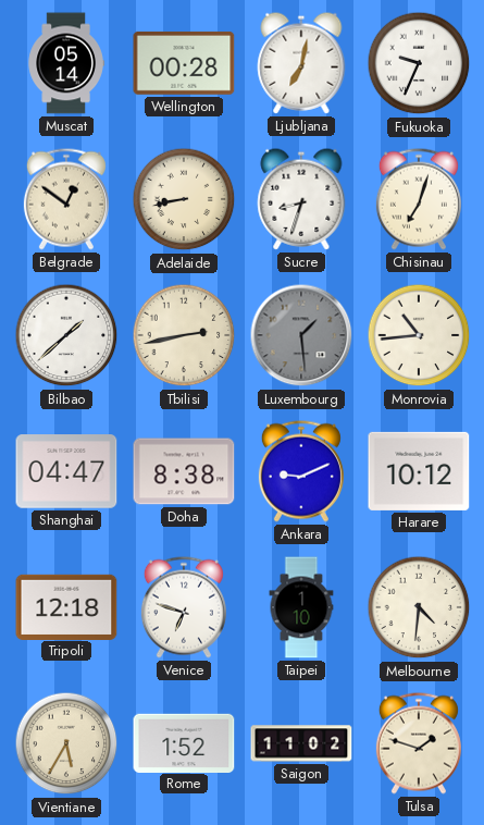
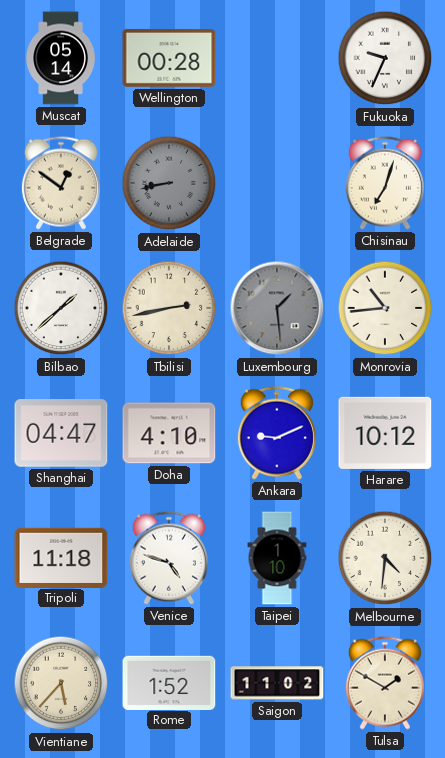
Ljubljana: 7:02 -> none
Adelaide dial: cream -> grey
Sucre: 8:33 -> none
Doha: 8:38 -> 4:10
Tripoli: 12:18 -> 11:18
Venice: 6:48 -> 4:48
Vientiane: 5:35 -> 5:37
Tulsa: 1:48 -> 1:50
